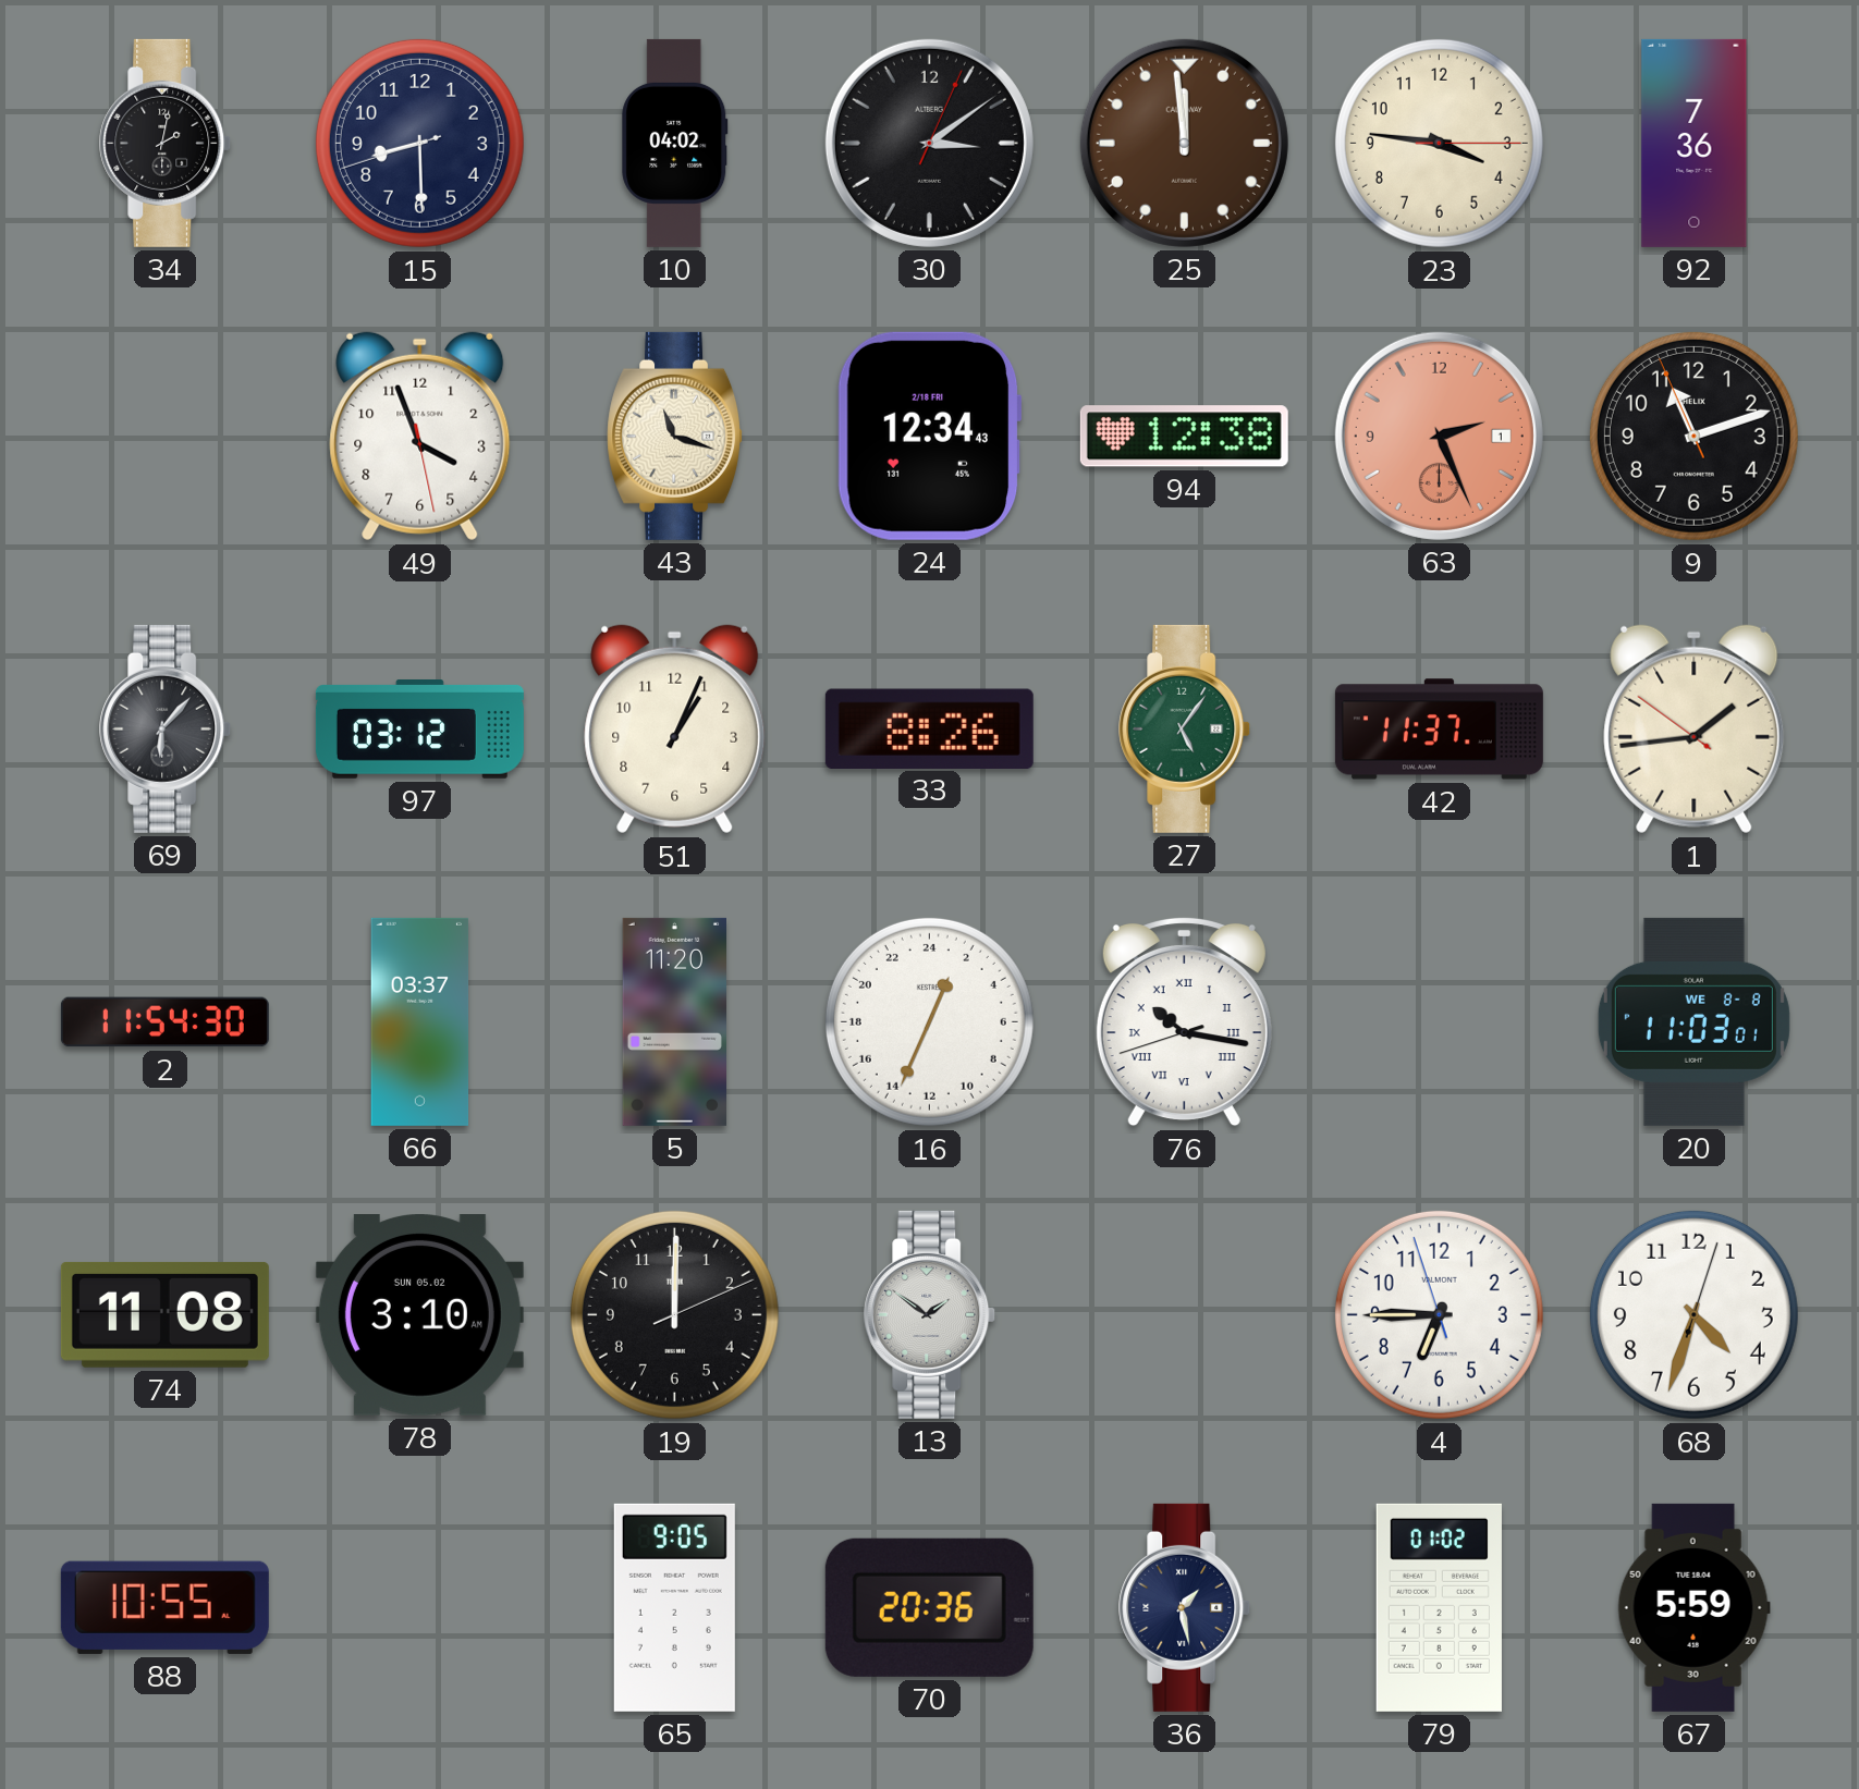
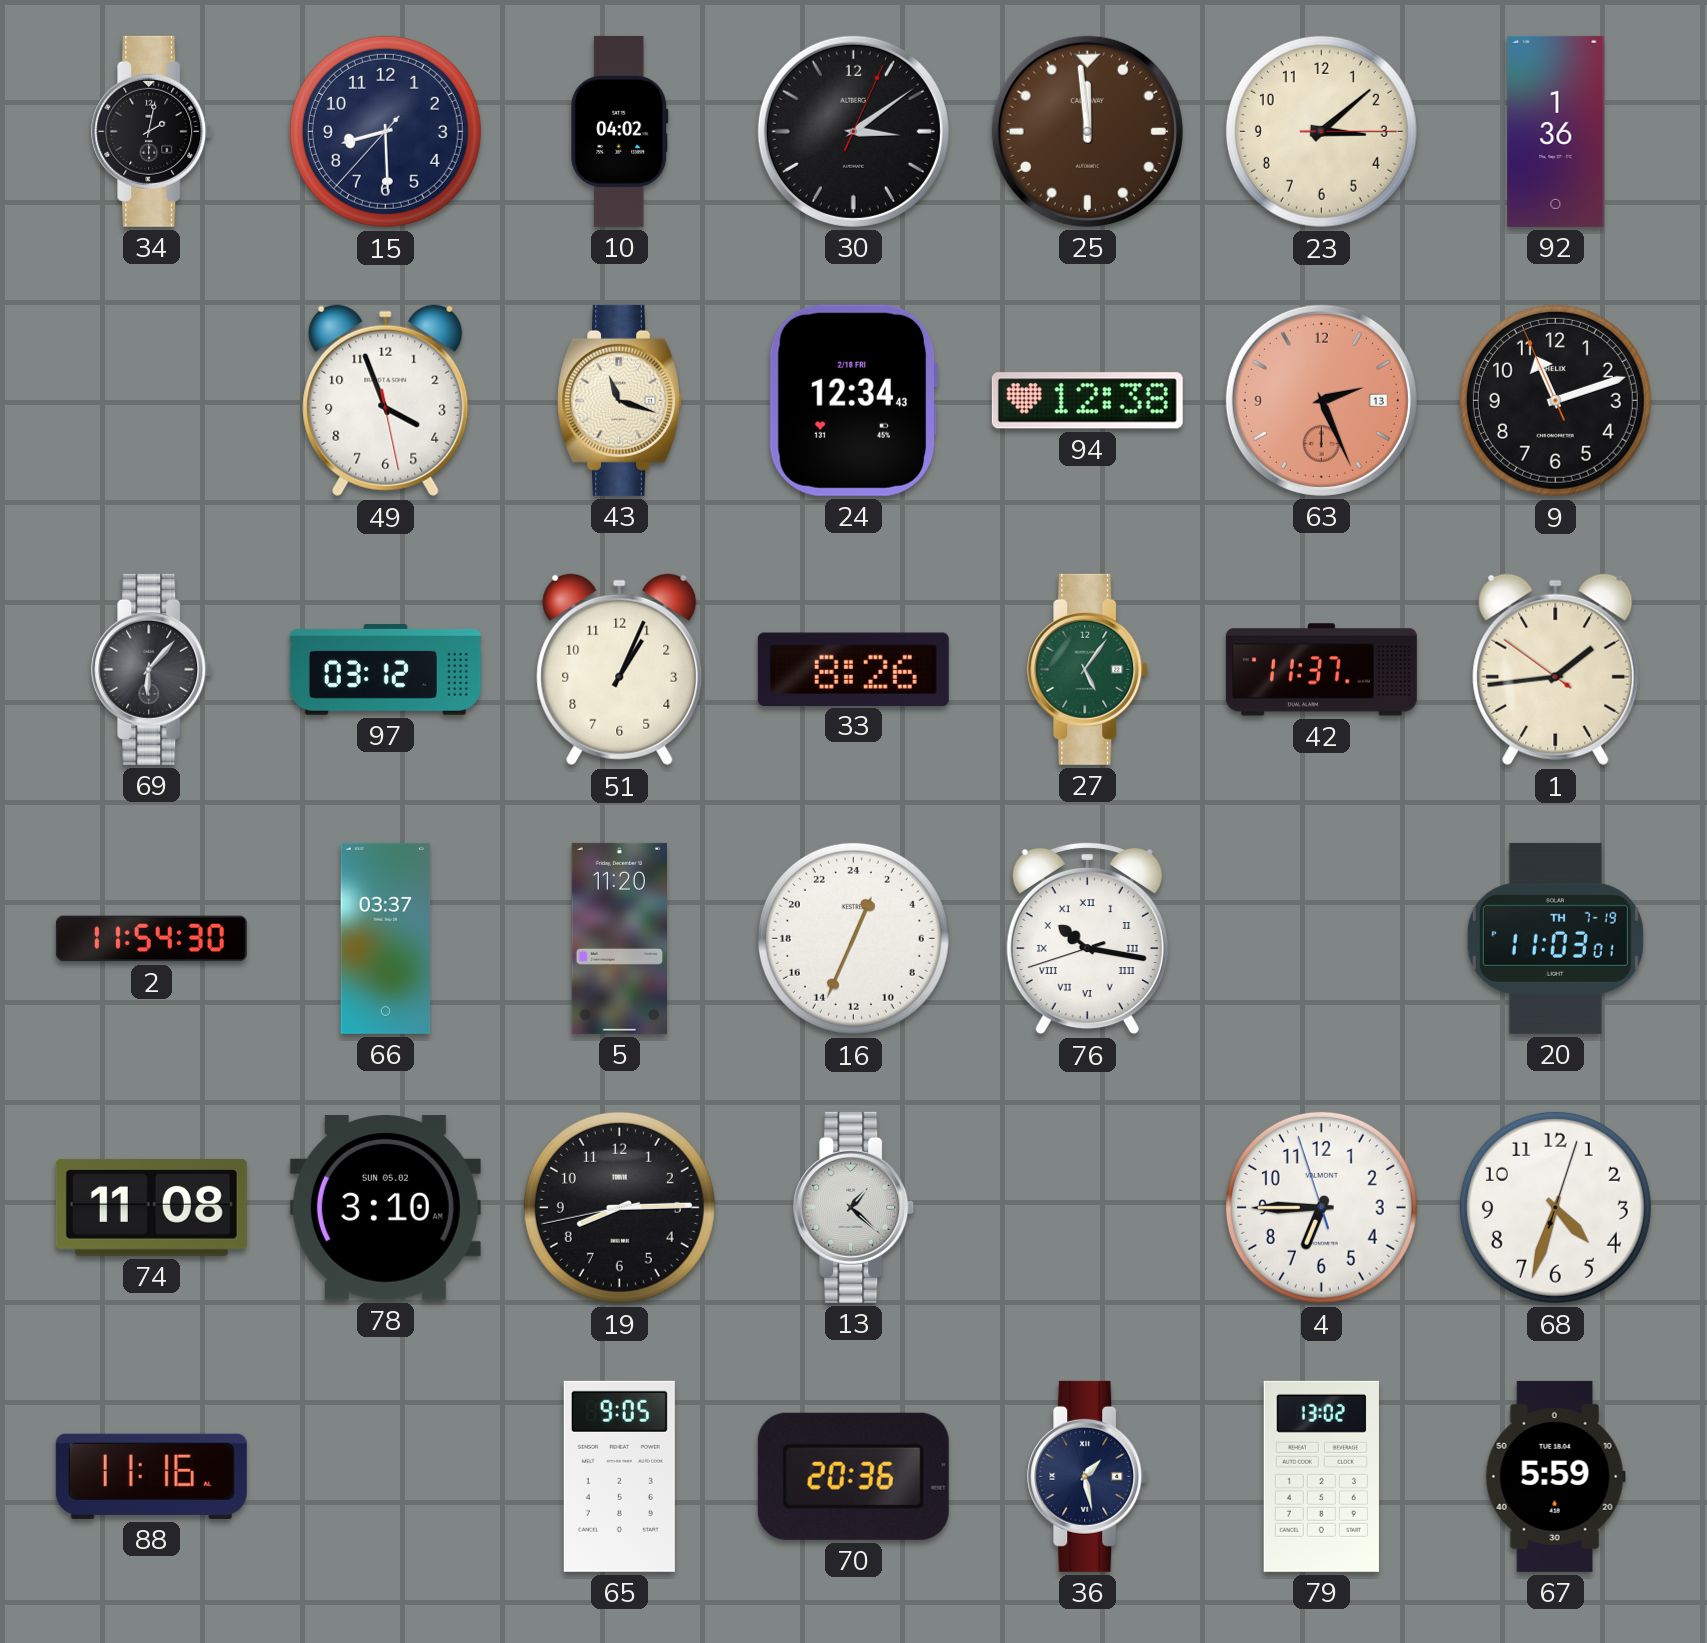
15: 8:29:42 -> 8:29:37
23: 3:46 -> 3:08
92: 7:36 -> 1:36
63 date: 1 -> 13
20 date: WE 8-8 -> TH 7-19
19: 12:00 -> 8:14
13: 1:51 -> 1:22
88: 10:55 -> 11:16
79: 01:02 -> 13:02
